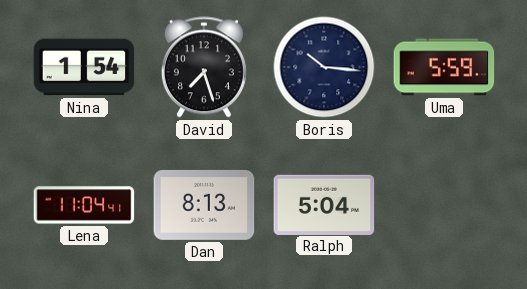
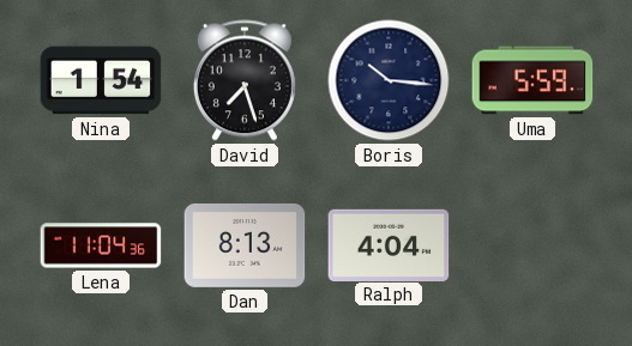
Lena: 11:04:41 -> 11:04:36
Ralph: 5:04 -> 4:04
